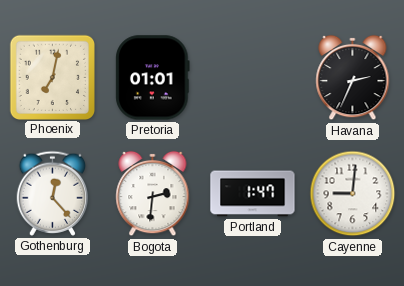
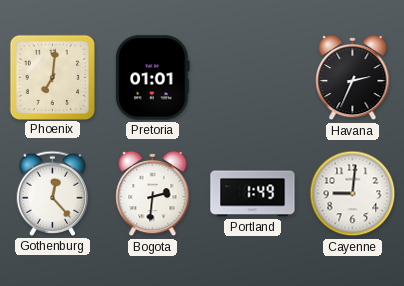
Phoenix: 7:02 -> 7:01
Portland: 1:47 -> 1:49
